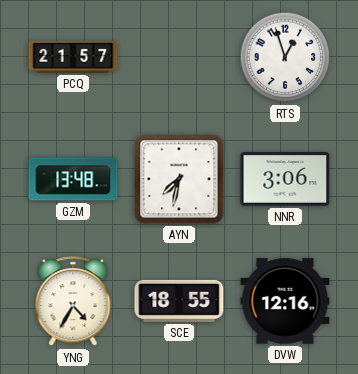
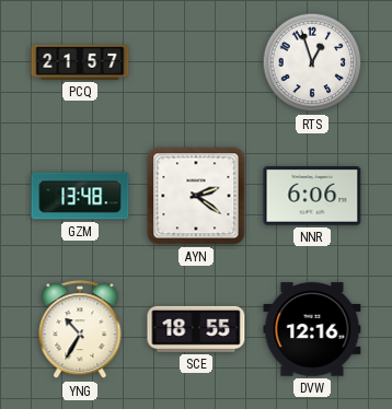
AYN: 7:32 -> 2:21
NNR: 3:06 -> 6:06
YNG: 4:35 -> 10:35
